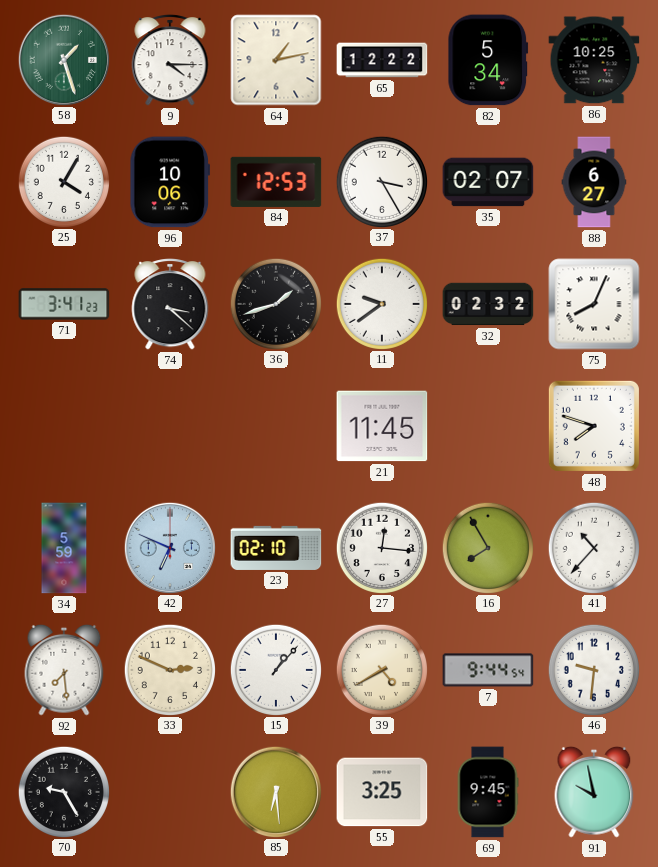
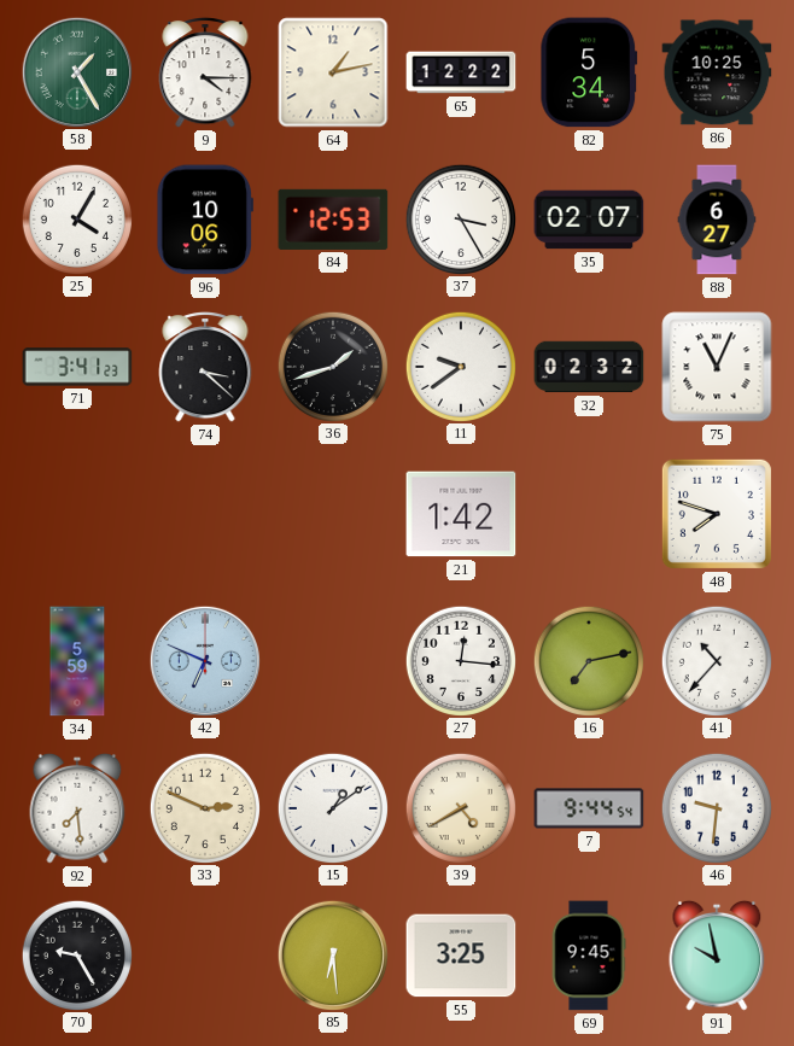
58: 1:27 -> 1:25
75: 8:04 -> 11:04
21: 11:45 -> 1:42
23: 02:10 -> none
16: 7:55 -> 7:13
15: 1:07 -> 1:09
